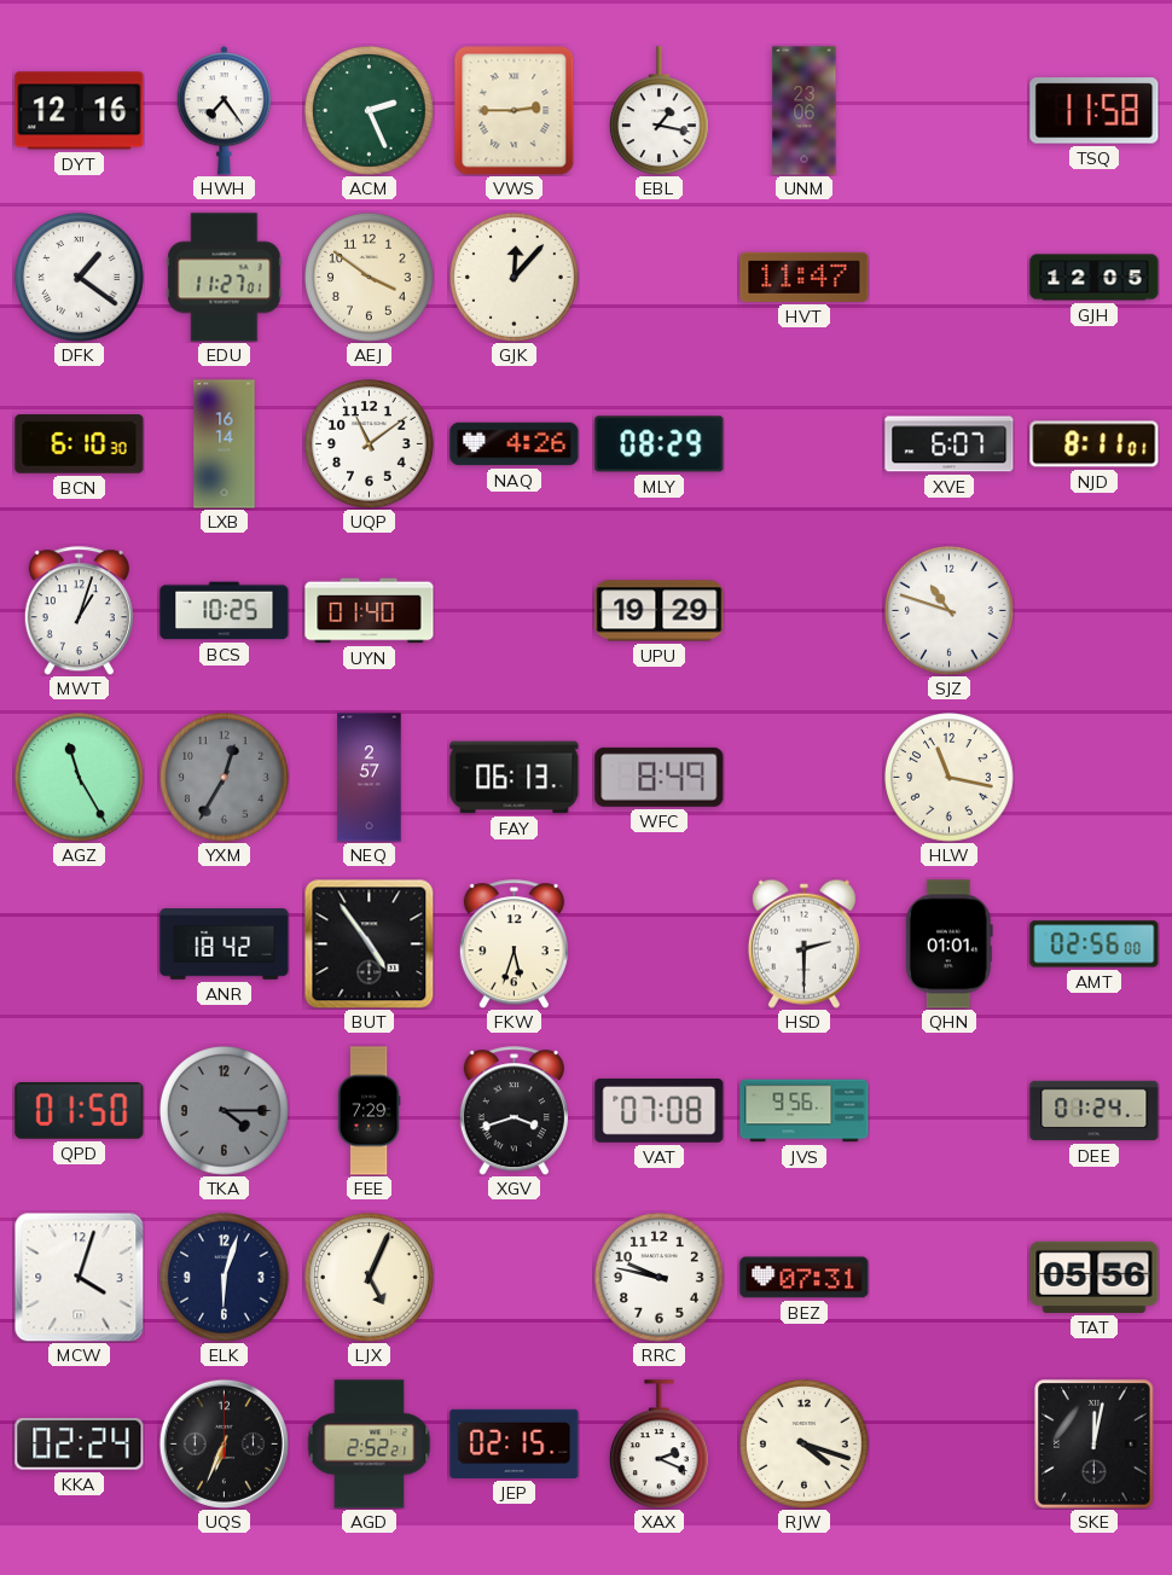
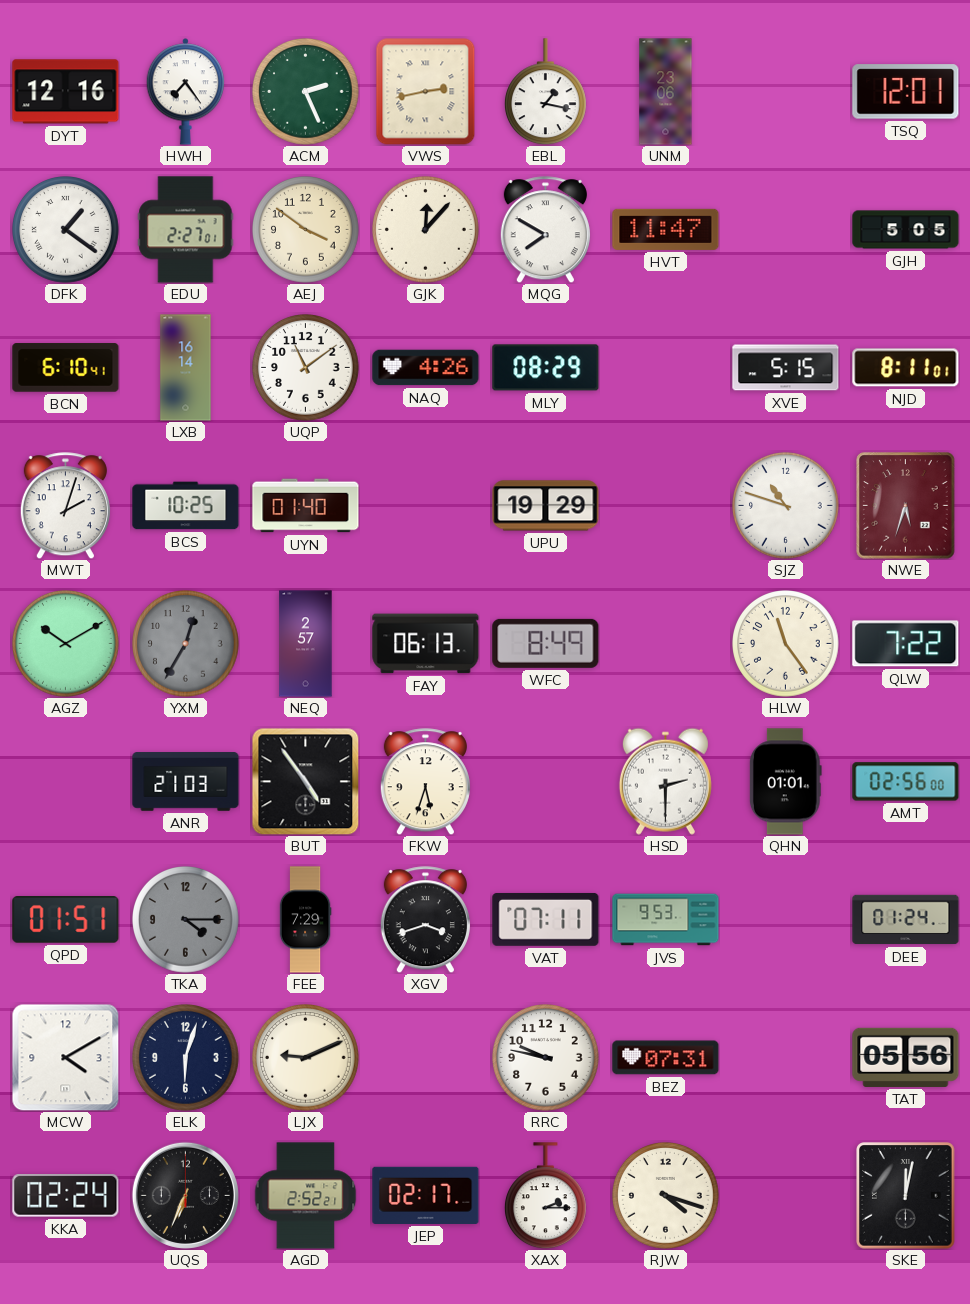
VWS: 2:45 -> 2:43
TSQ: 11:58 -> 12:01
EDU: 11:27 -> 2:27
MQG: none -> 7:50
GJH: 12:05 -> 5:05
BCN: 6:10:30 -> 6:10:41
XVE: 6:07 -> 5:15
MWT: 1:03 -> 2:03
NWE: none -> 5:33
AGZ: 11:25 -> 10:10
HLW: 11:17 -> 11:24
QLW: none -> 7:22
ANR: 18:42 -> 21:03
QPD: 01:50 -> 01:51
VAT: 07:08 -> 07:11
JVS: 9:56 -> 9:53
MCW: 4:03 -> 4:10
LJX: 5:04 -> 9:11
JEP: 02:15 -> 02:17
XAX: 2:19 -> 2:15
